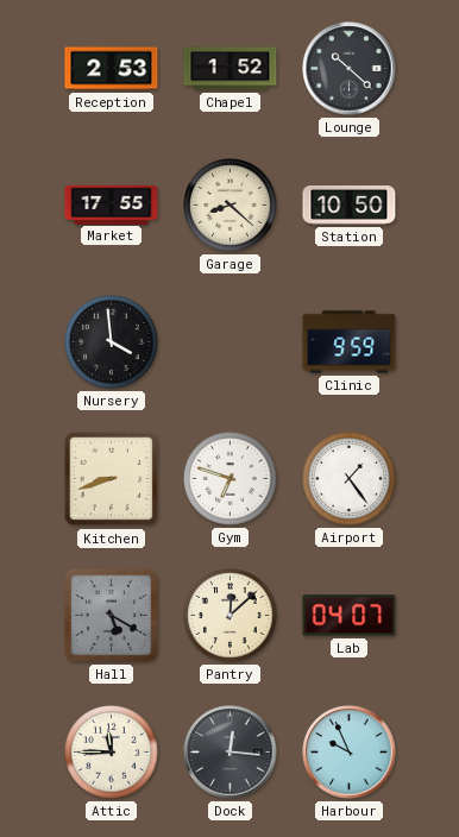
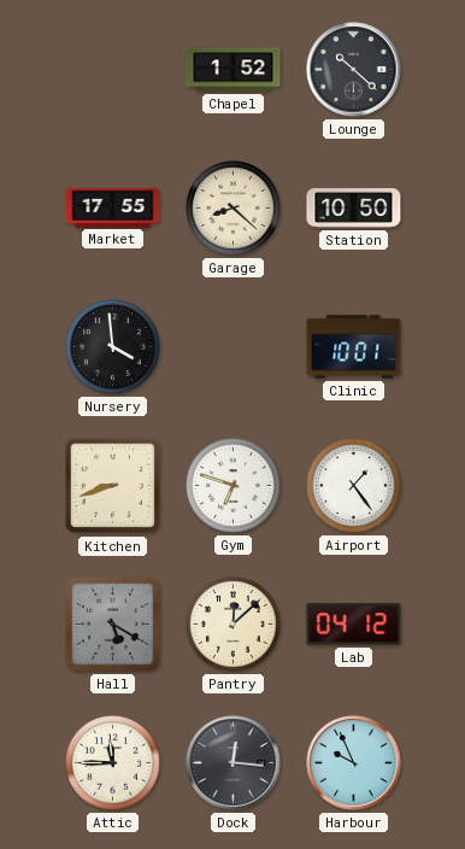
Reception: 2:53 -> none
Clinic: 9:59 -> 10:01
Lab: 04:07 -> 04:12
